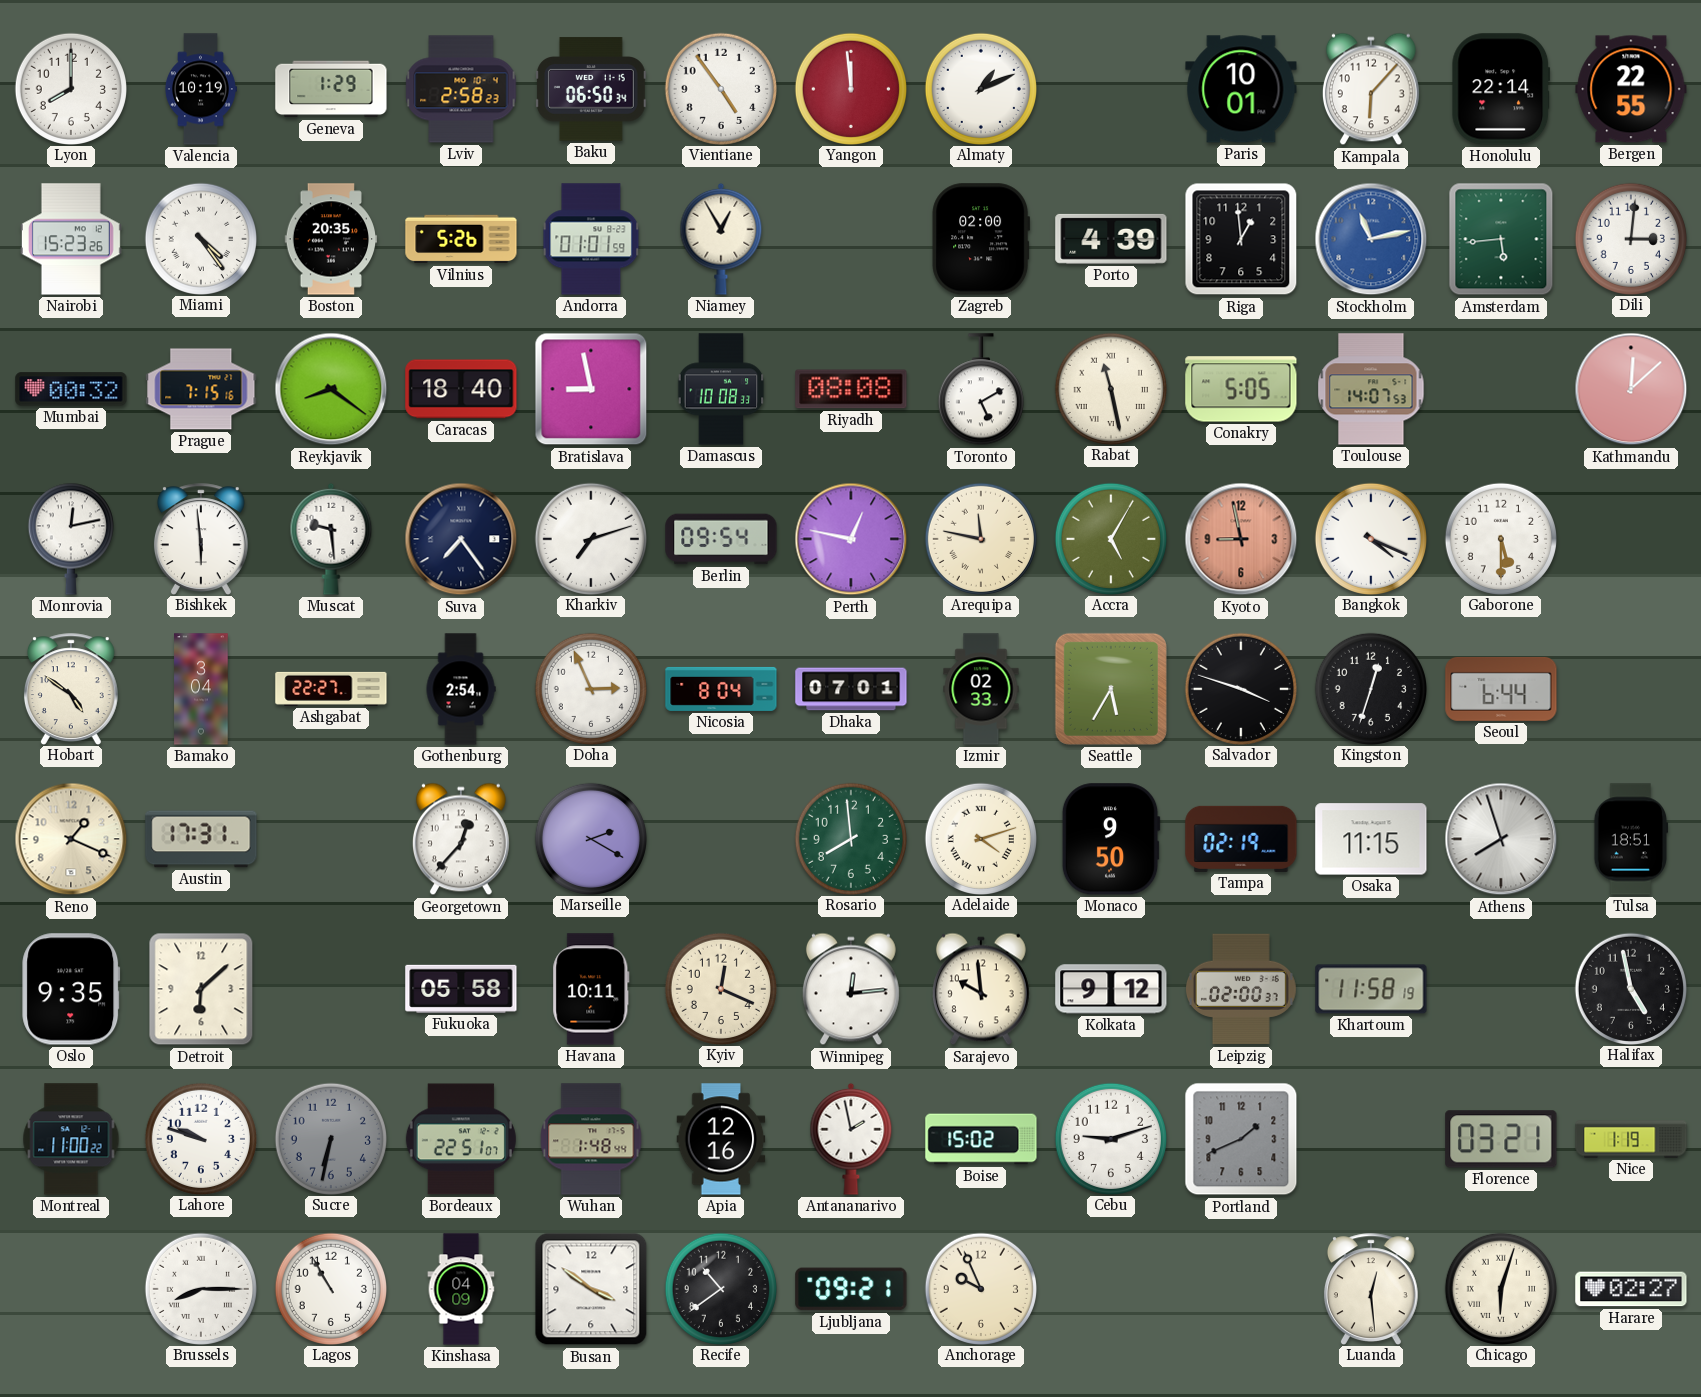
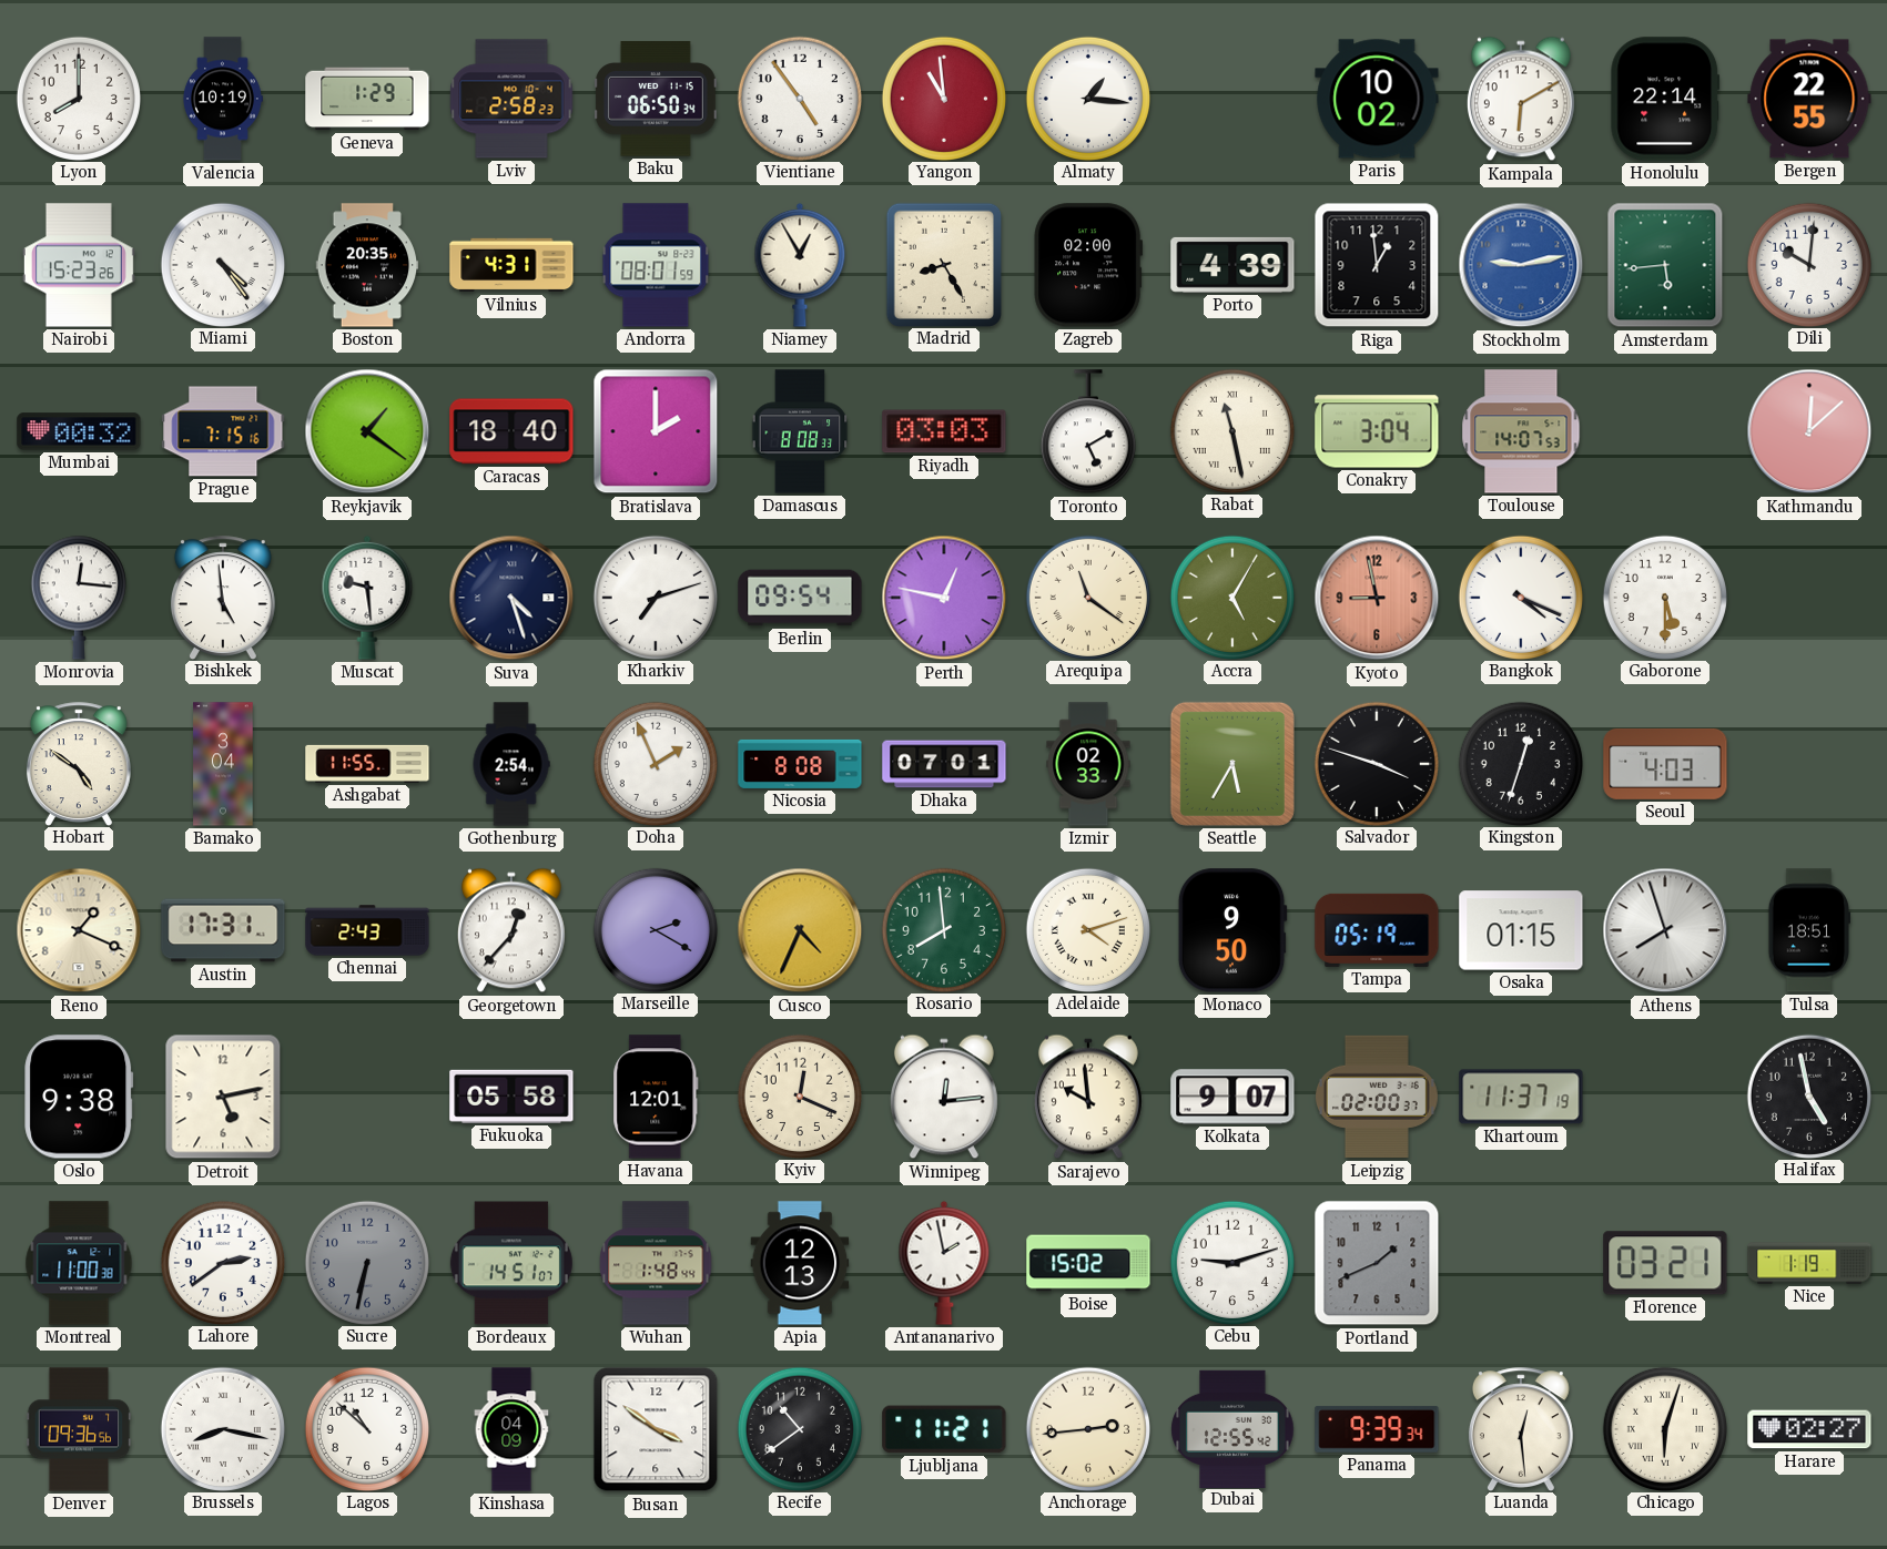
Yangon: 11:59 -> 10:59
Almaty: 1:11 -> 1:16
Paris: 10:01 -> 10:02
Kampala: 6:07 -> 6:10
Vilnius: 5:26 -> 4:31
Andorra: 01:01 -> 08:01
Madrid: none -> 8:25
Stockholm: 11:13 -> 9:13
Dili: 3:01 -> 10:01
Reykjavik: 8:21 -> 1:21
Bratislava: 8:58 -> 2:00
Damascus: 10:08 -> 8:08
Riyadh: 08:08 -> 03:03
Conakry: 5:05 -> 3:04
Monrovia: 12:13 -> 12:16
Bishkek: 5:59 -> 4:59
Suva: 7:24 -> 4:27
Arequipa: 11:47 -> 11:21
Ashgabat: 22:27 -> 11:55
Doha: 2:56 -> 1:56
Nicosia: 8:04 -> 8:08
Seoul: 6:44 -> 4:03
Chennai: none -> 2:43
Cusco: none -> 4:34
Tampa: 02:19 -> 05:19
Osaka: 11:15 -> 01:15
Oslo: 9:35 -> 9:38
Detroit: 6:08 -> 5:13
Havana: 10:11 -> 12:01
Kolkata: 9:12 -> 9:07
Khartoum: 11:58 -> 11:37
Montreal: 11:00:22 -> 11:00:38
Lahore: 9:48 -> 2:39
Bordeaux: 22:51 -> 14:51
Apia: 12:16 -> 12:13
Denver: none -> 09:36
Brussels: 8:15 -> 8:17
Lagos: 10:55 -> 10:52
Ljubljana: 09:21 -> 11:21
Anchorage: 9:56 -> 2:44
Dubai: none -> 12:55
Panama: none -> 9:39
